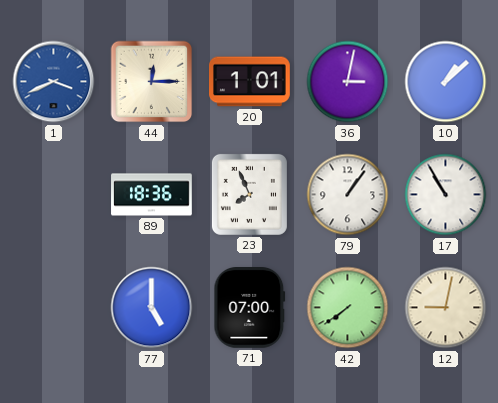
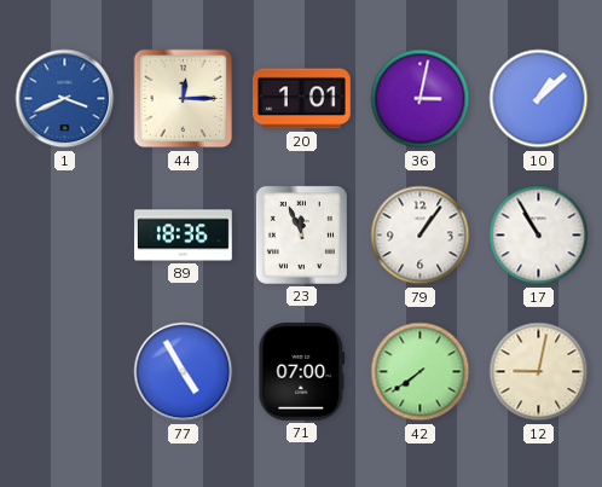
23: 7:56 -> 11:56
77: 5:00 -> 4:55
